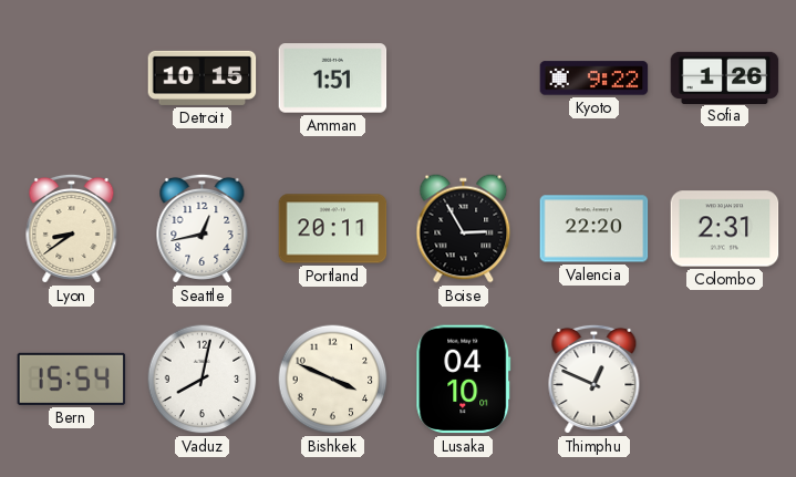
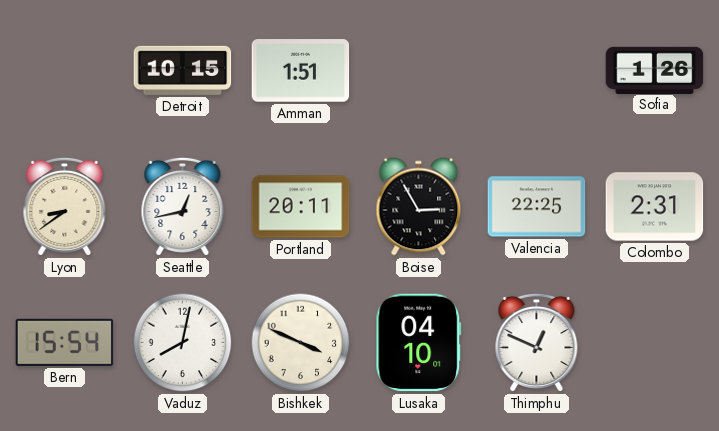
Kyoto: 9:22 -> none
Valencia: 22:20 -> 22:25
